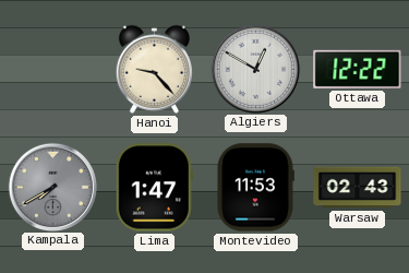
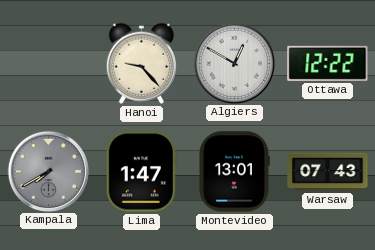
Montevideo: 11:53 -> 13:01
Warsaw: 02:43 -> 07:43
